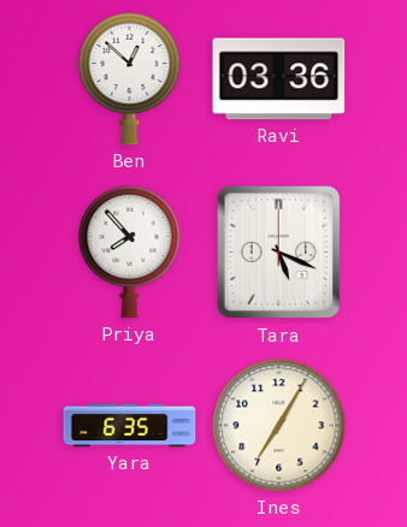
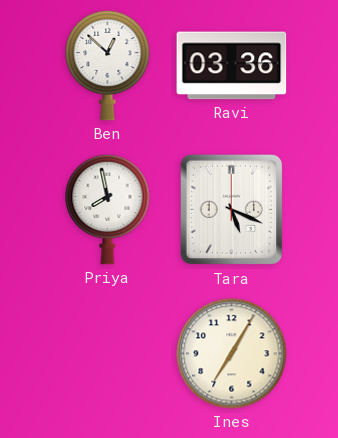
Priya: 7:53 -> 7:58
Yara: 6:35 -> none
